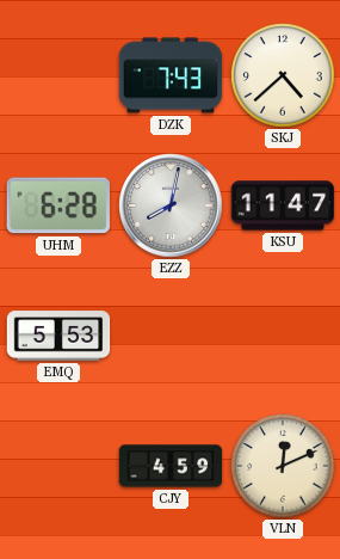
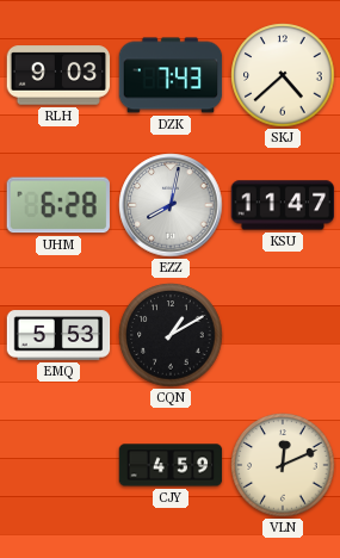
RLH: none -> 9:03
CQN: none -> 1:10
